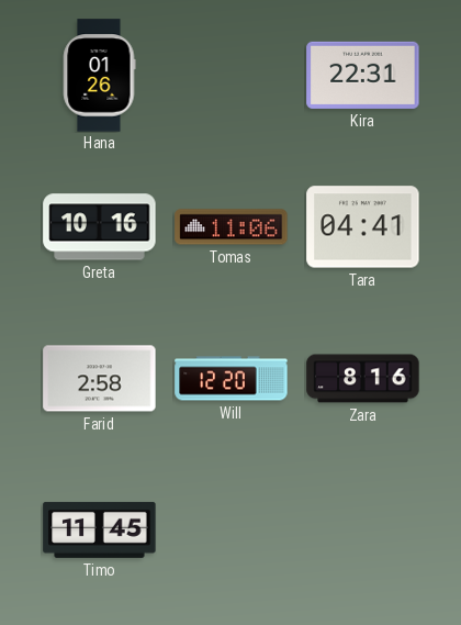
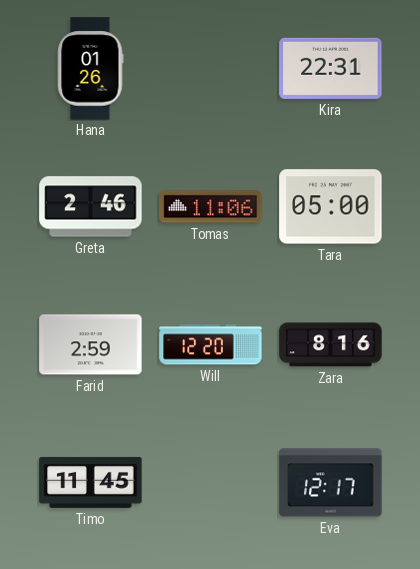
Greta: 10:16 -> 2:46
Tara: 04:41 -> 05:00
Farid: 2:58 -> 2:59
Eva: none -> 12:17
